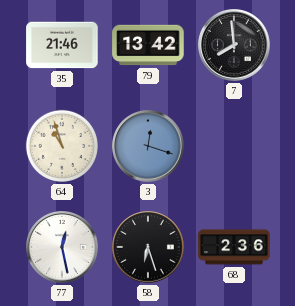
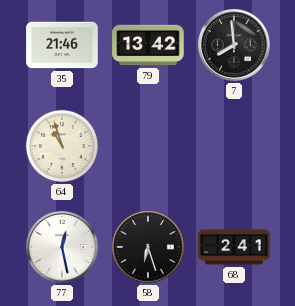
3: 12:18 -> none
68: 2:36 -> 2:41
